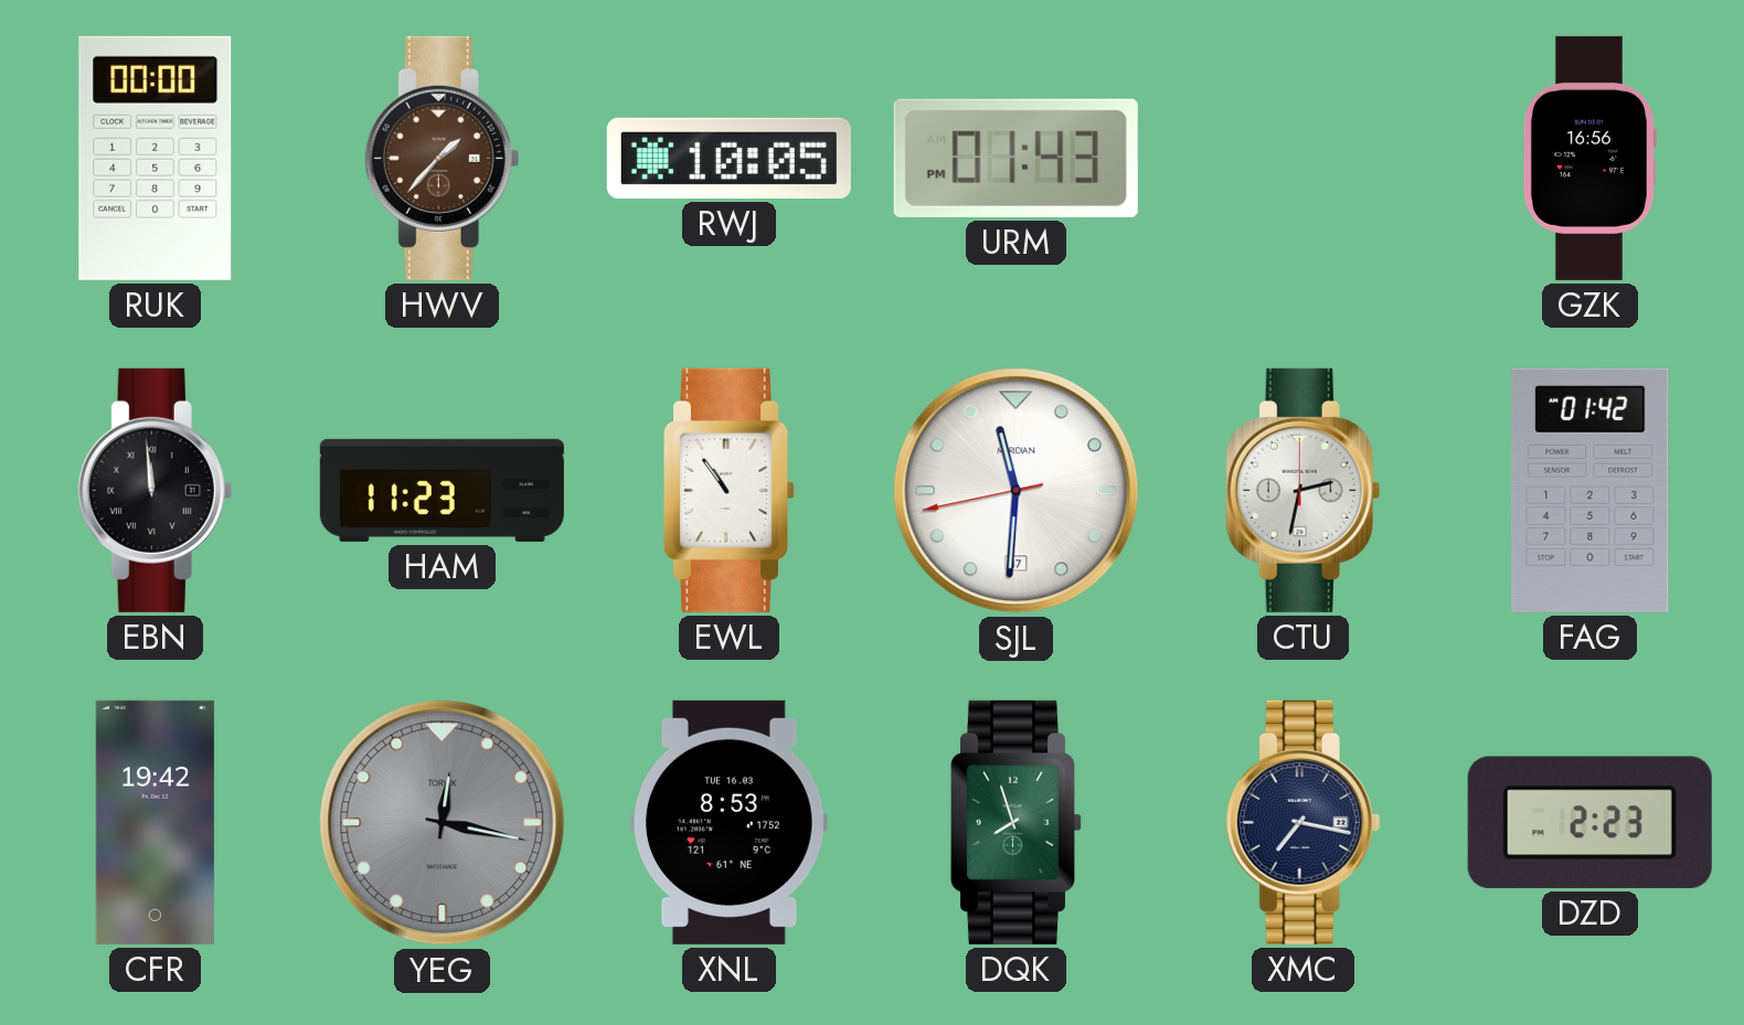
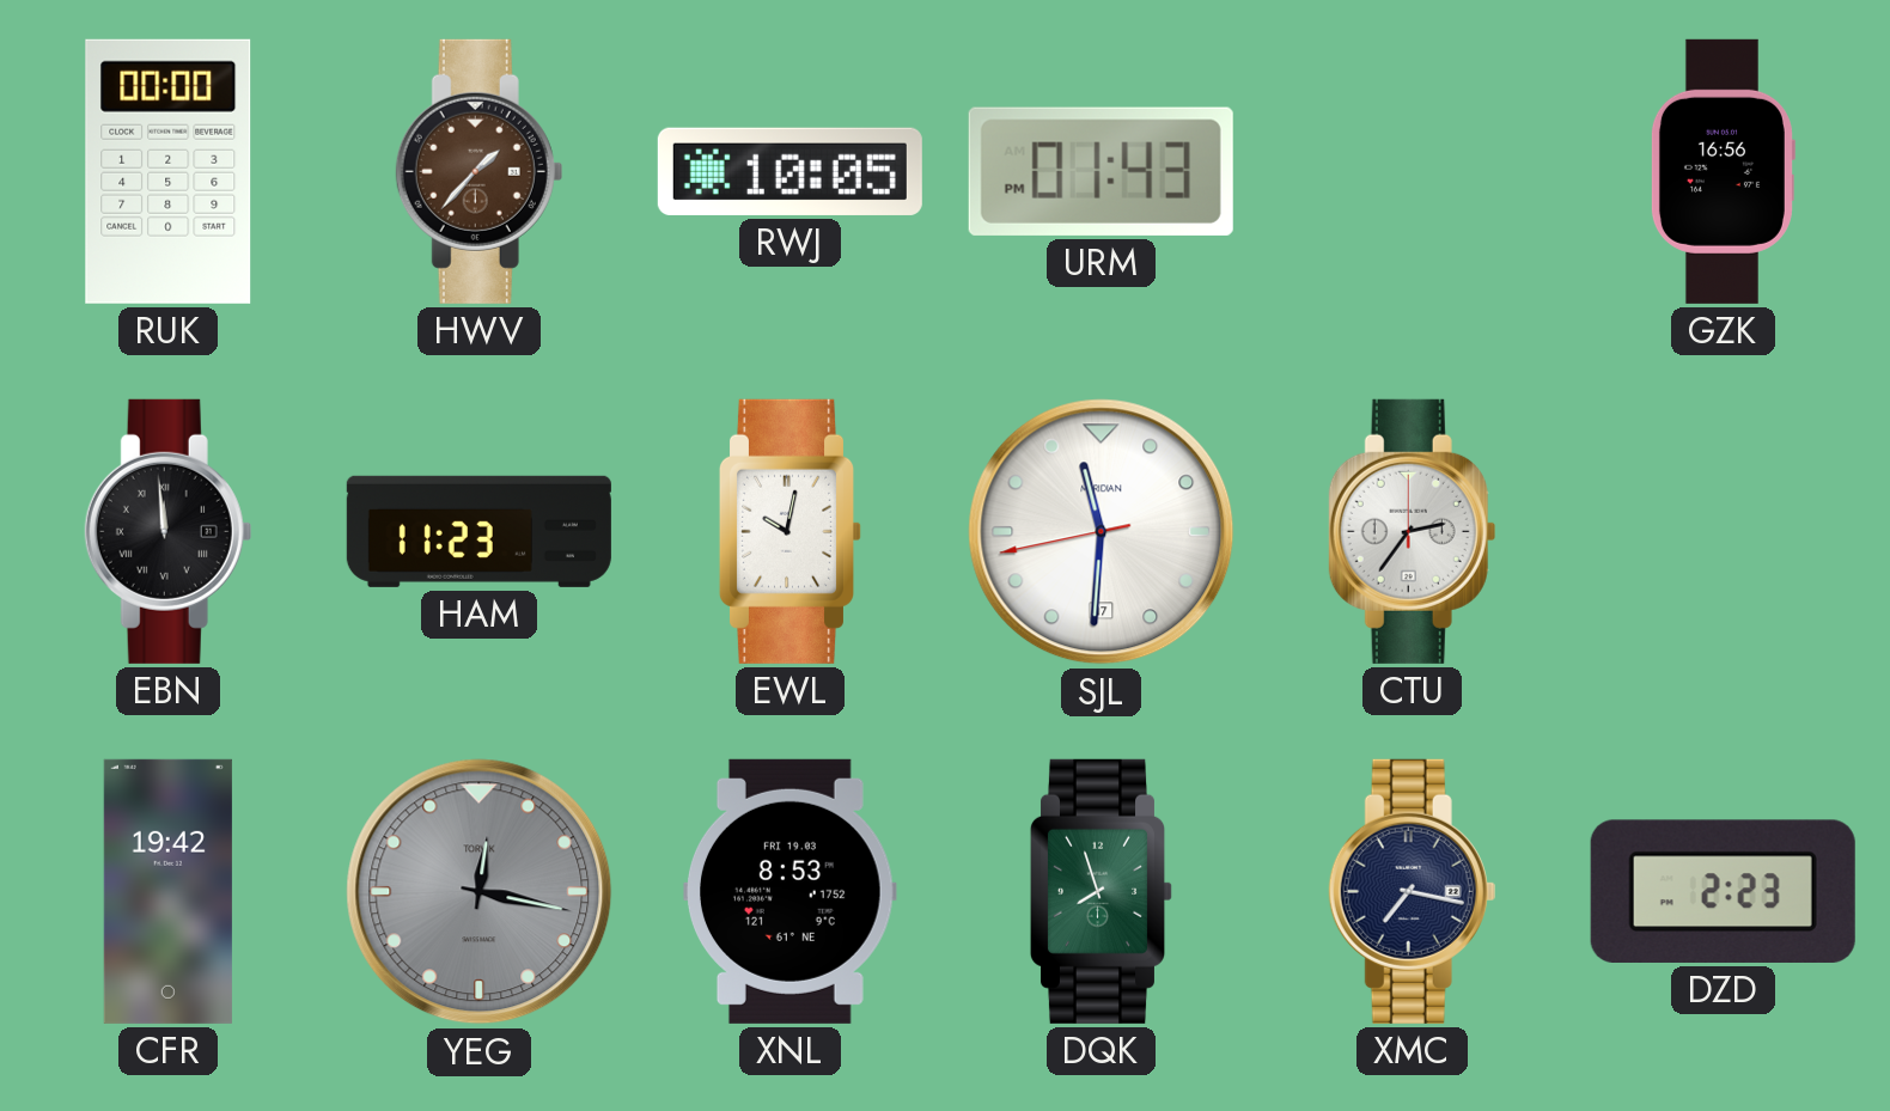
EWL: 10:54 -> 10:02
CTU: 2:32 -> 2:36
FAG: 01:42 -> none
XNL date: TUE 16.03 -> FRI 19.03
